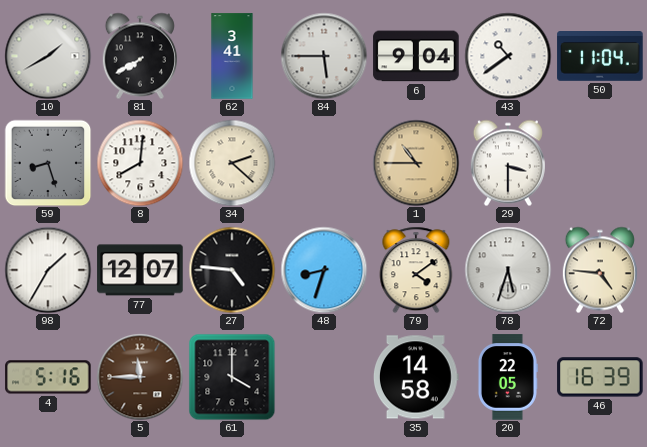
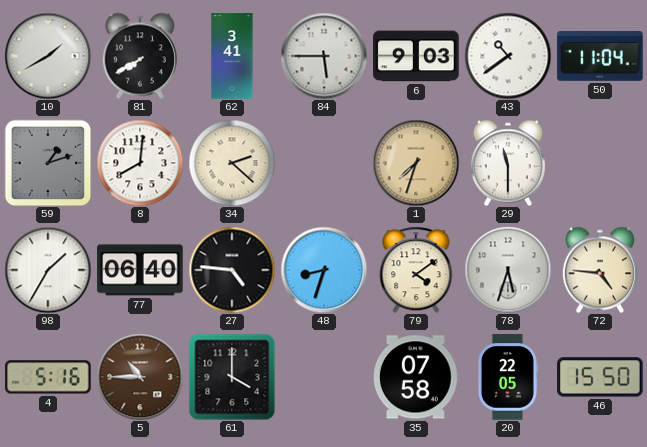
6: 9:04 -> 9:03
59: 8:27 -> 1:12
1: 10:45 -> 7:33
29: 3:30 -> 11:30
77: 12:07 -> 06:40
5: 11:45 -> 10:45
35: 14:58 -> 07:58
46: 16:39 -> 15:50
